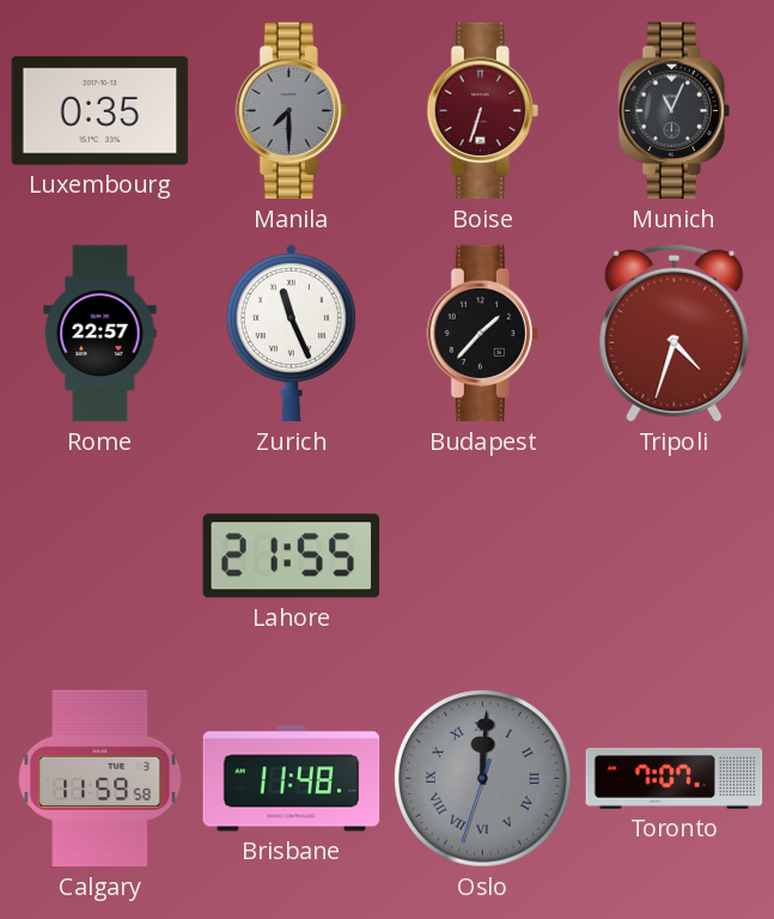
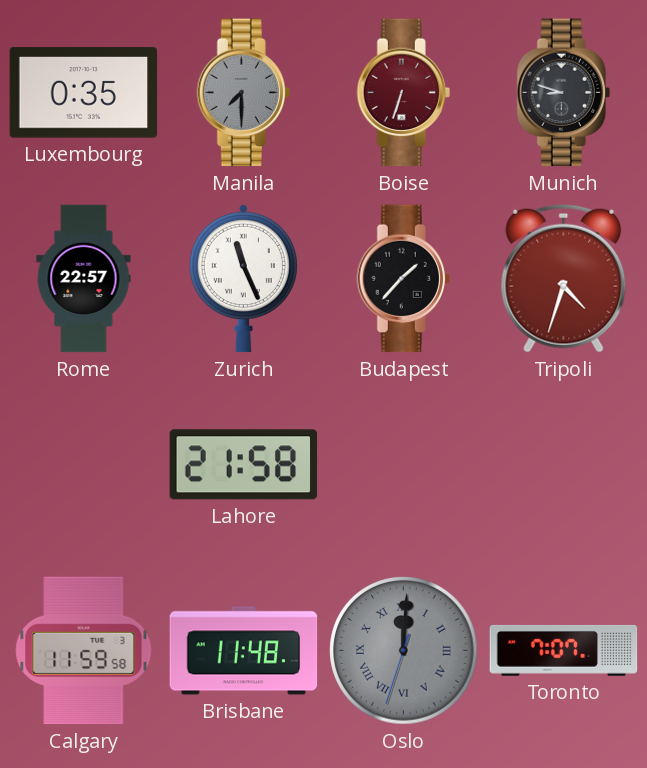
Munich: 11:04 -> 8:48
Lahore: 21:55 -> 21:58
